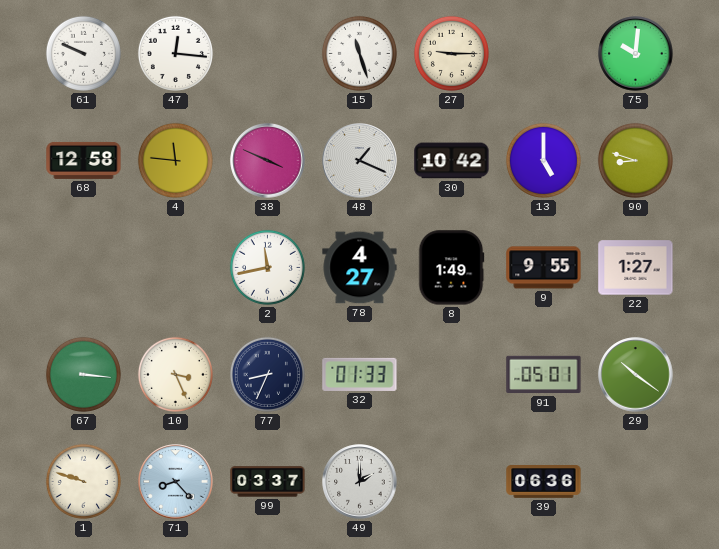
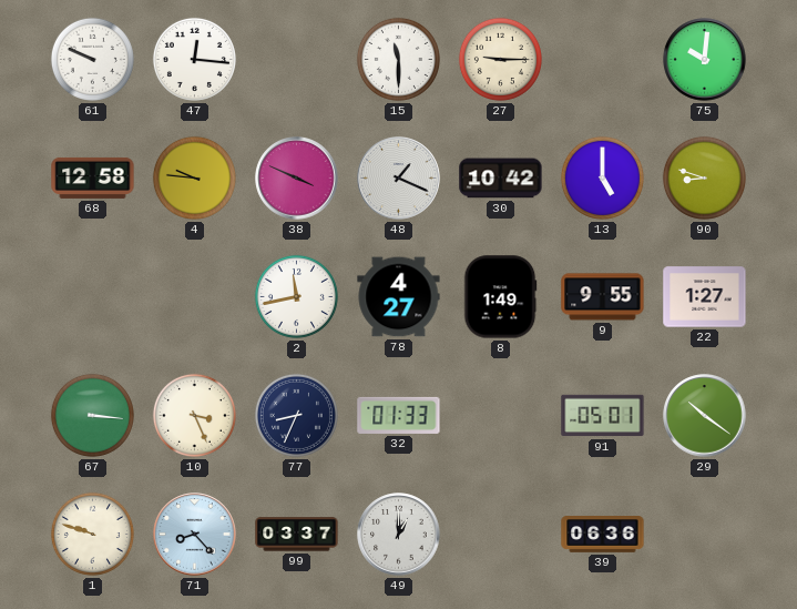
15: 11:27 -> 11:30
4: 11:46 -> 9:46
49: 2:00 -> 1:00
